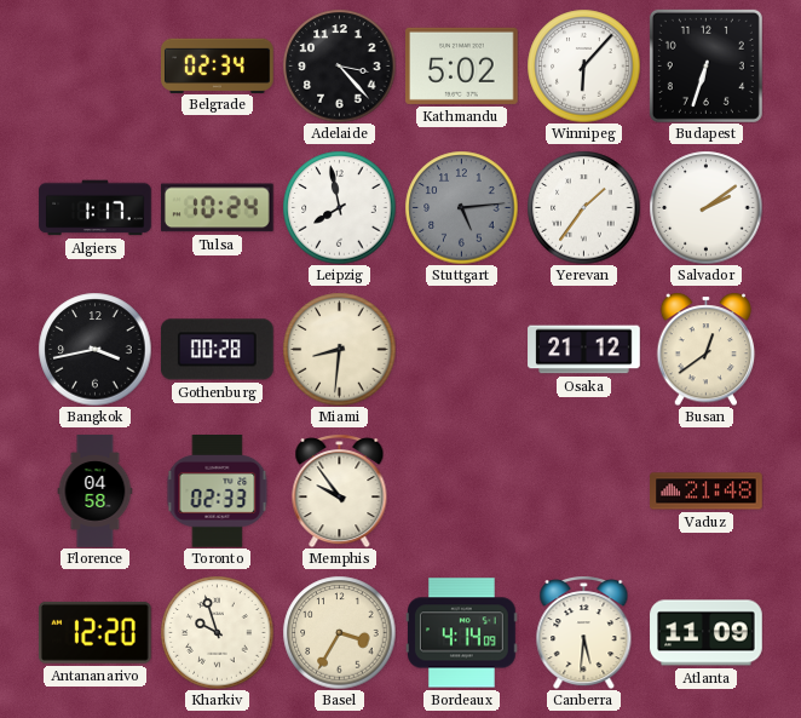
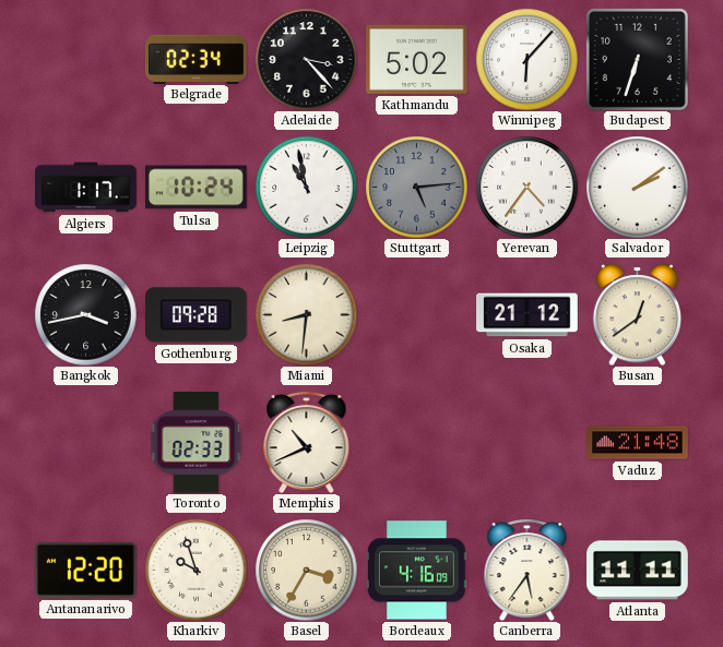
Leipzig: 7:58 -> 10:58
Yerevan: 1:36 -> 4:36
Gothenburg: 00:28 -> 09:28
Florence: 04:58 -> none
Memphis: 9:54 -> 10:41
Bordeaux: 4:14 -> 4:16
Canberra: 5:31 -> 5:36
Atlanta: 11:09 -> 11:11
